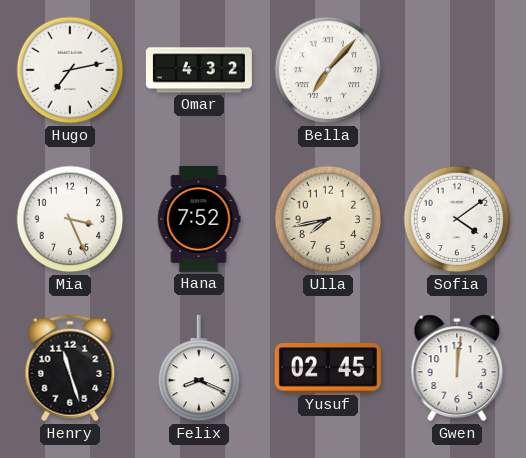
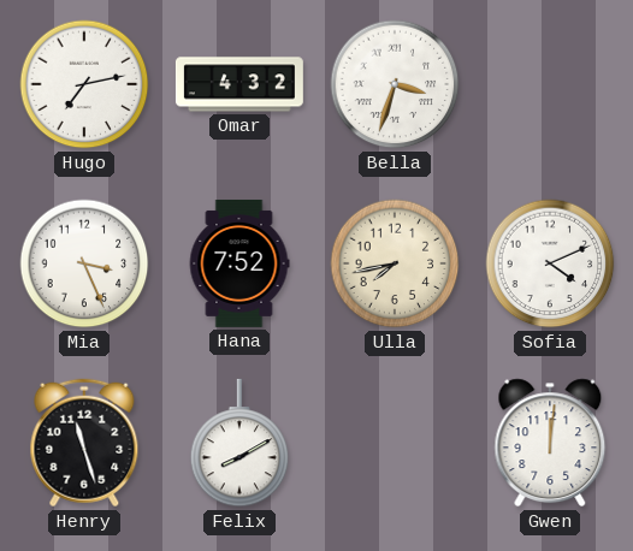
Bella: 7:07 -> 3:33
Sofia: 4:09 -> 4:11
Felix: 8:19 -> 8:10
Yusuf: 02:45 -> none
